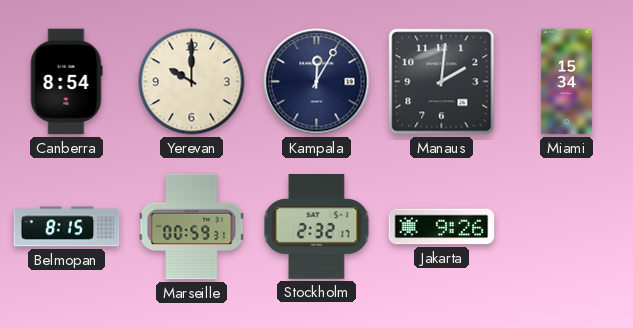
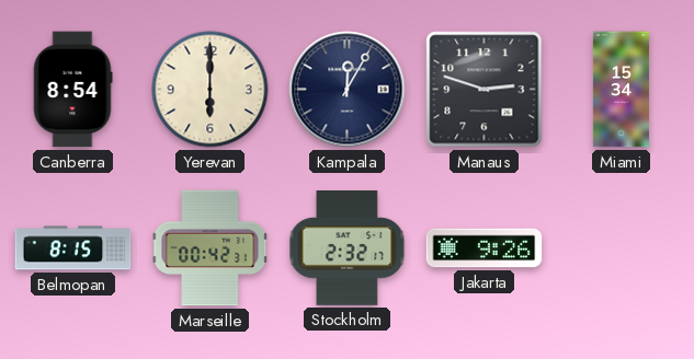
Yerevan: 10:00 -> 6:00
Manaus: 2:01 -> 2:48
Marseille: 00:59 -> 00:42
